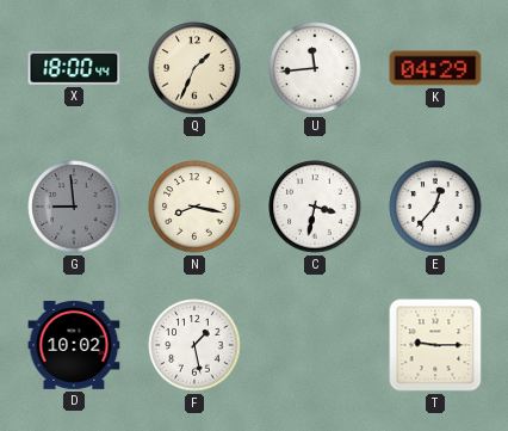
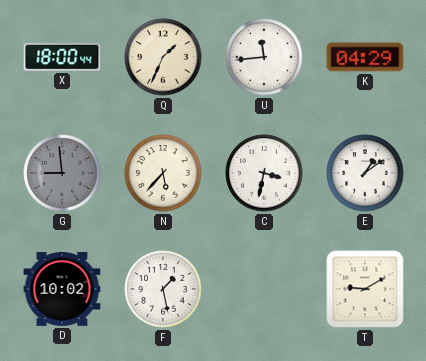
N: 8:17 -> 5:37
E: 12:37 -> 1:09
T: 9:15 -> 9:10
